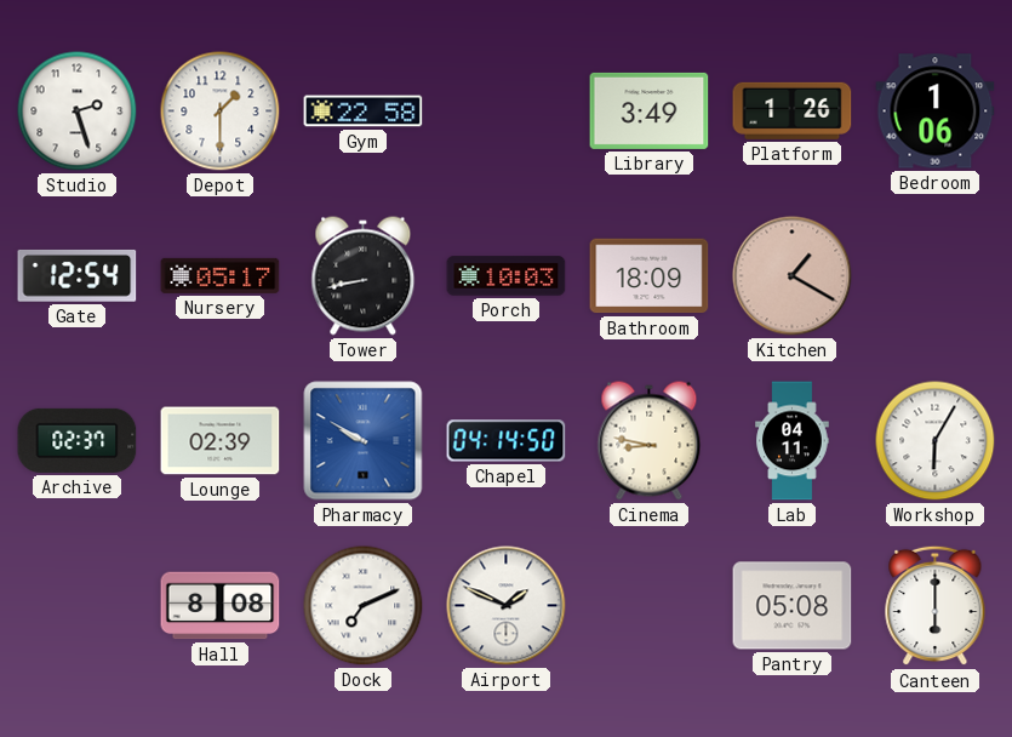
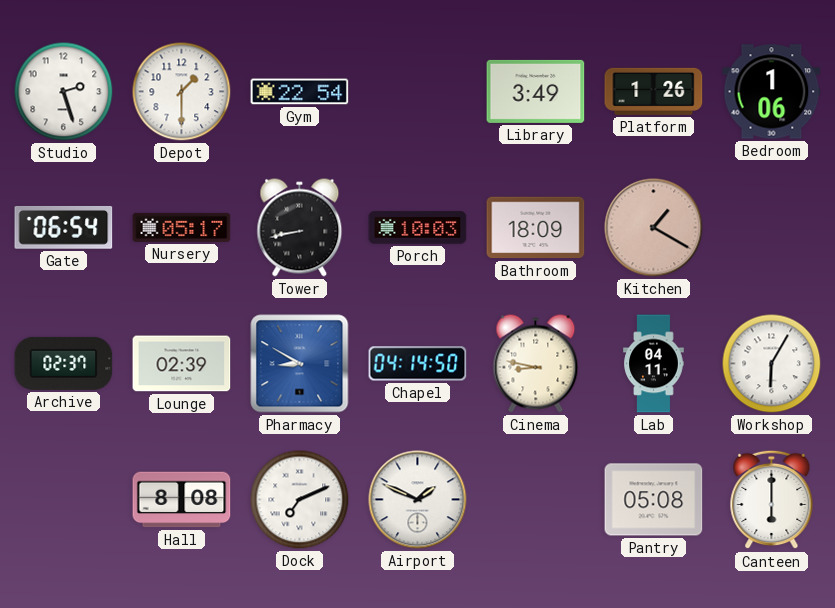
Gym: 22:58 -> 22:54
Gate: 12:54 -> 06:54
Pharmacy: 9:50 -> 8:50
